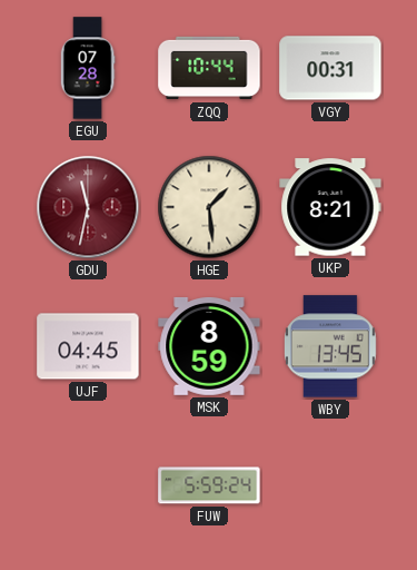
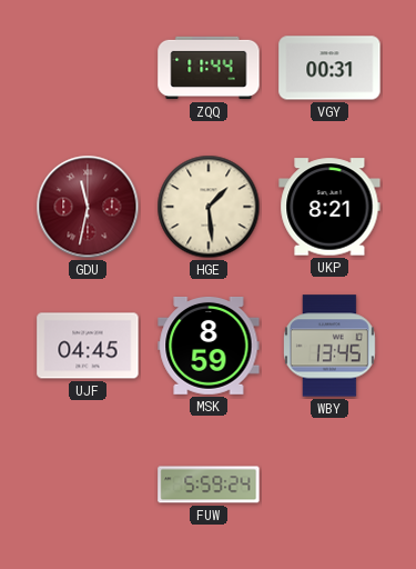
EGU: 07:28 -> none
ZQQ: 10:44 -> 11:44
